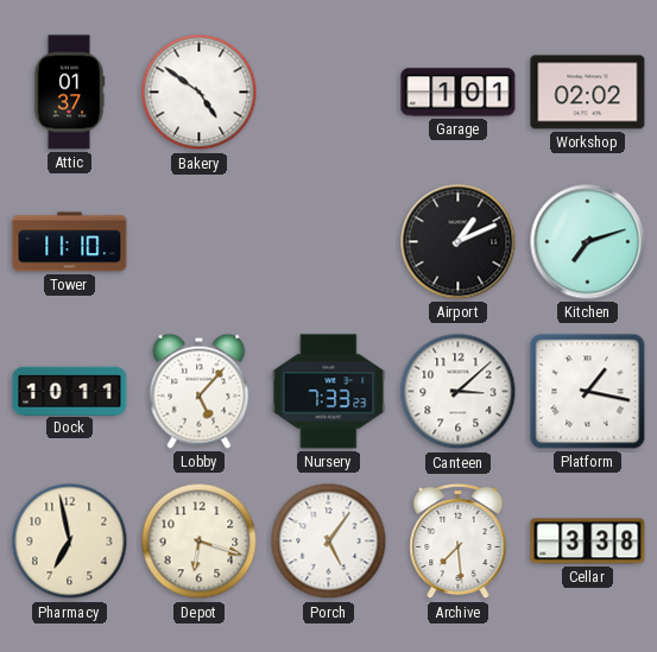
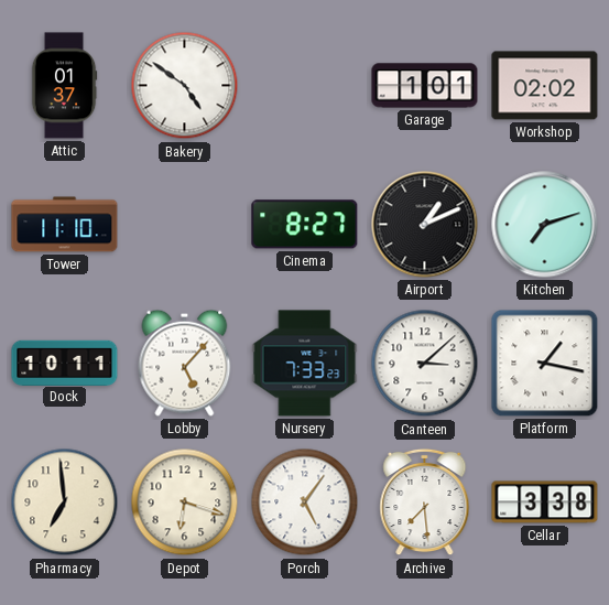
Cinema: none -> 8:27
Pharmacy: 6:58 -> 6:59
